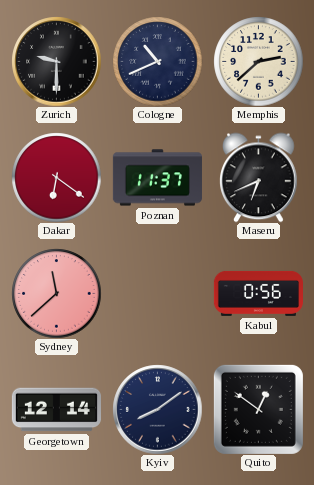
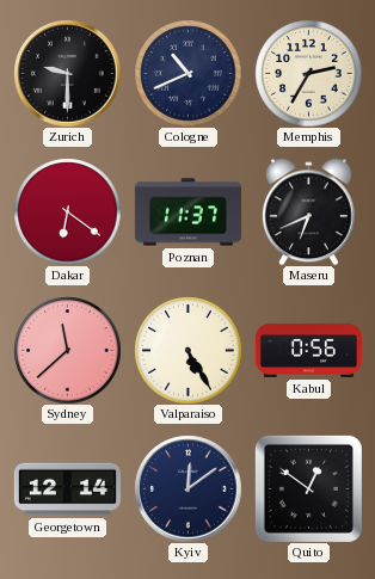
Memphis: 2:38 -> 2:35
Valparaiso: none -> 5:25
Kyiv: 8:09 -> 12:09
